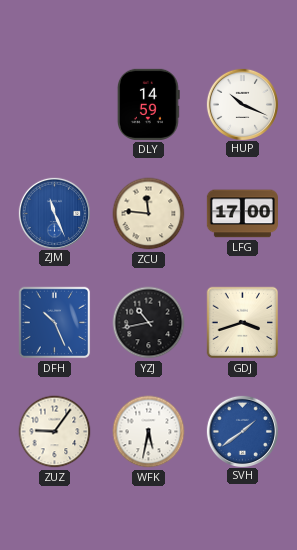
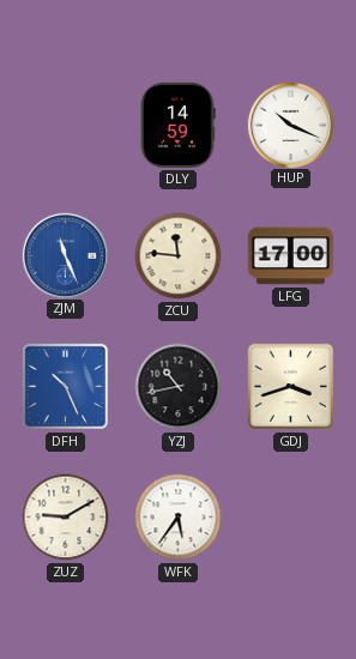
ZUZ: 9:06 -> 9:10
WFK: 5:32 -> 5:36
SVH: 1:39 -> none
